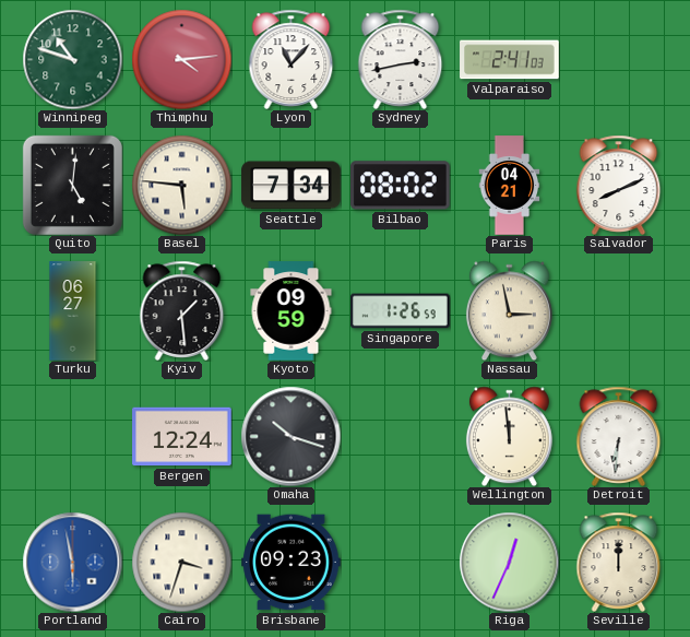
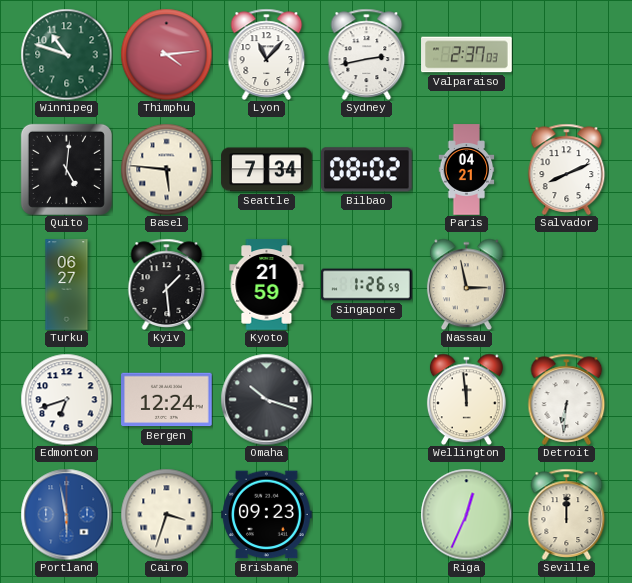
Valparaiso: 2:41 -> 2:37
Kyoto: 09:59 -> 21:59
Edmonton: none -> 6:42
